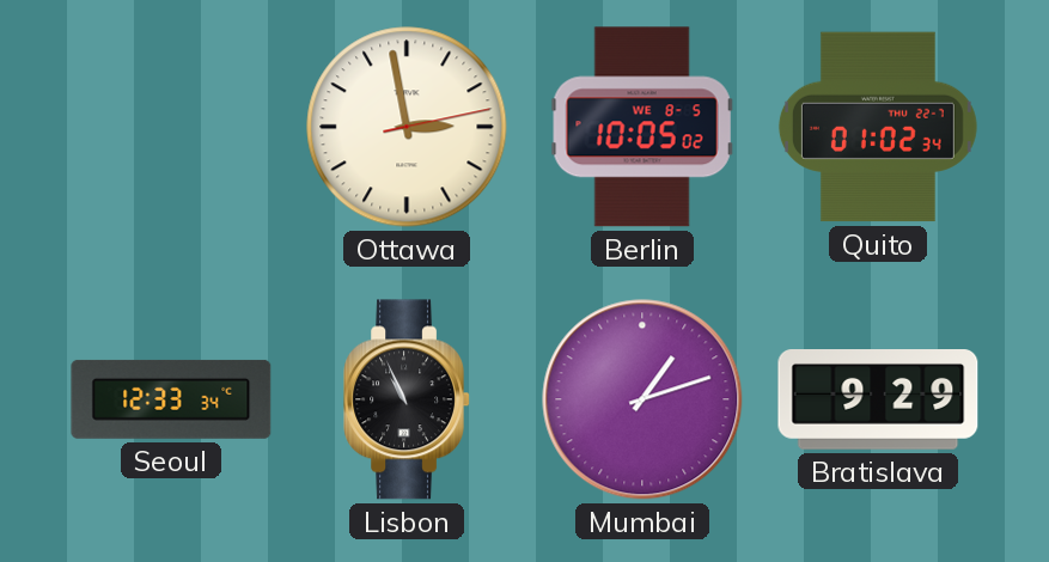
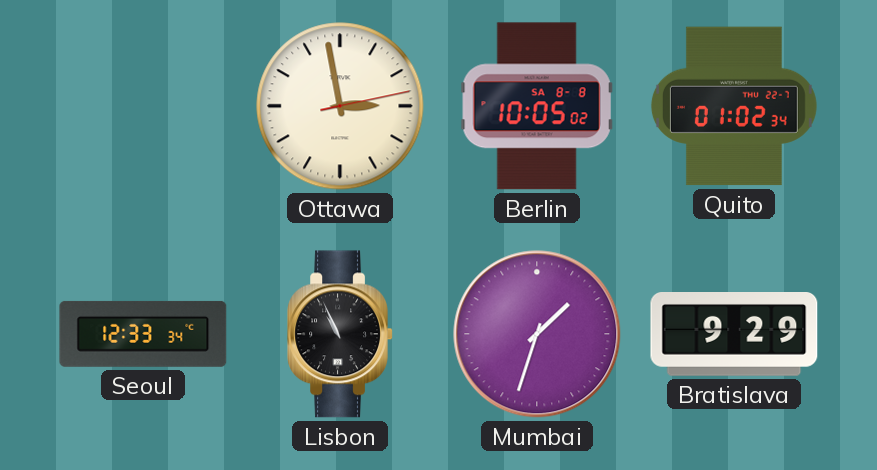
Berlin date: WE 8-5 -> SA 8-8
Mumbai: 1:12 -> 1:33
